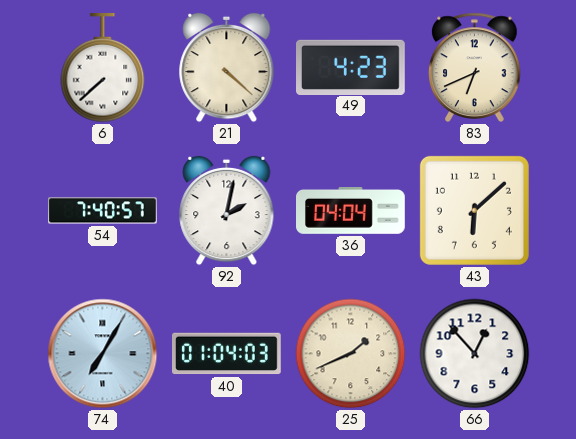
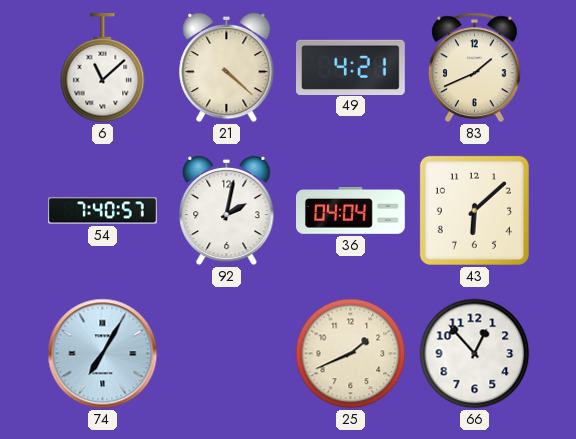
6: 7:38 -> 11:08
49: 4:23 -> 4:21
83: 6:41 -> 1:41
40: 01:04 -> none
